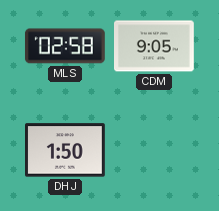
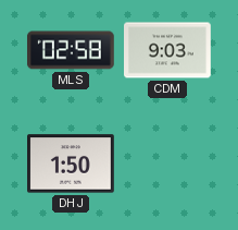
CDM: 9:05 -> 9:03
